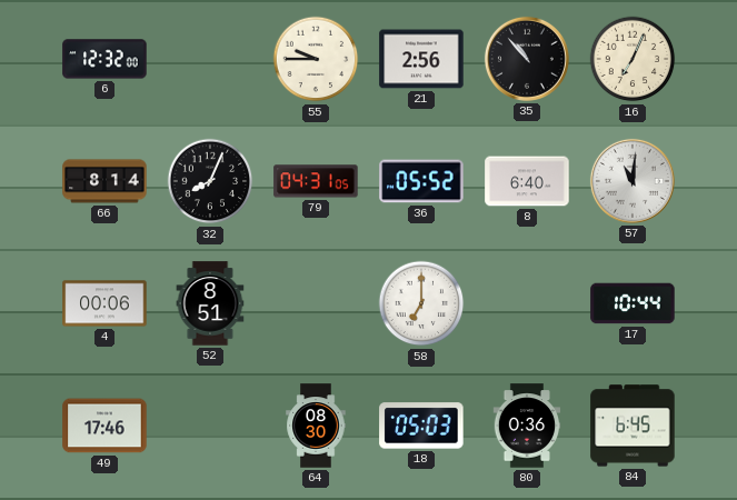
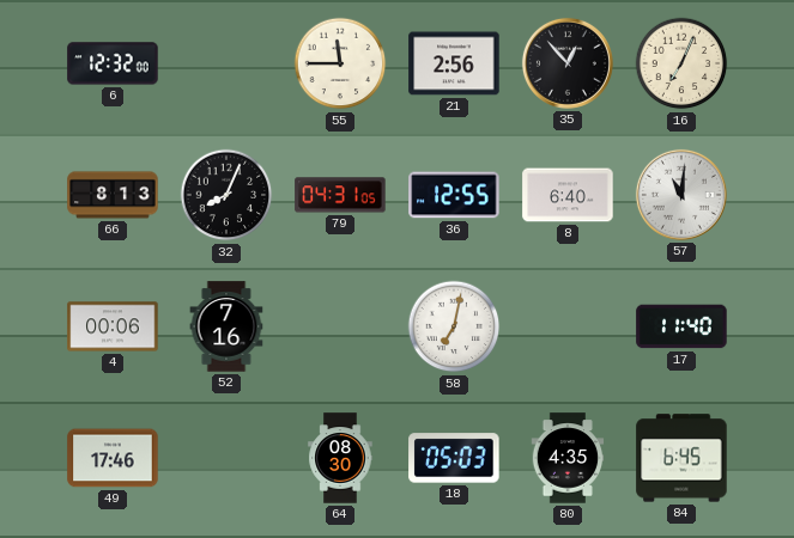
55: 9:45 -> 11:45
35: 10:53 -> 12:53
66: 8:14 -> 8:13
36: 05:52 -> 12:55
52: 8:51 -> 7:16
58: 7:00 -> 7:02
17: 10:44 -> 11:40
80: 0:36 -> 4:35
